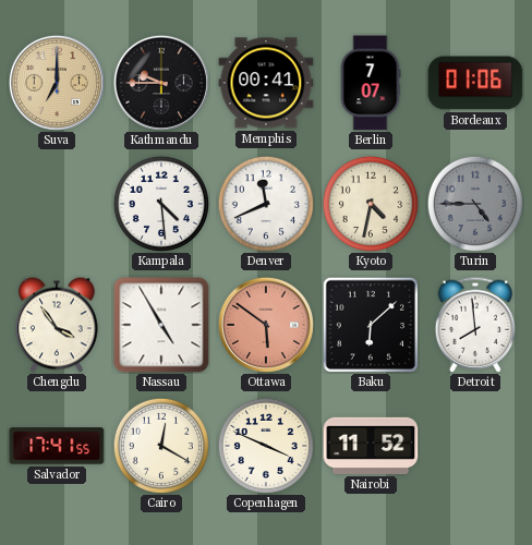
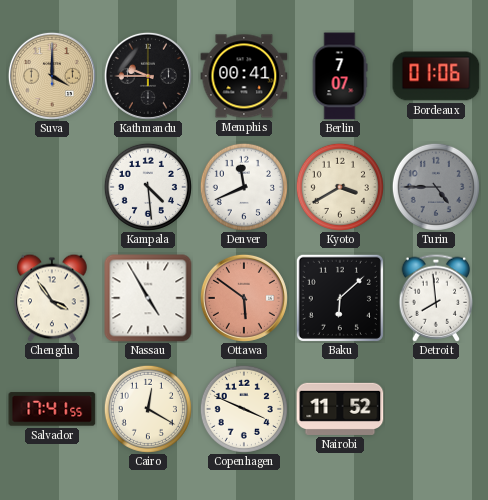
Suva: 7:00 -> 4:00
Kyoto: 4:32 -> 3:40
